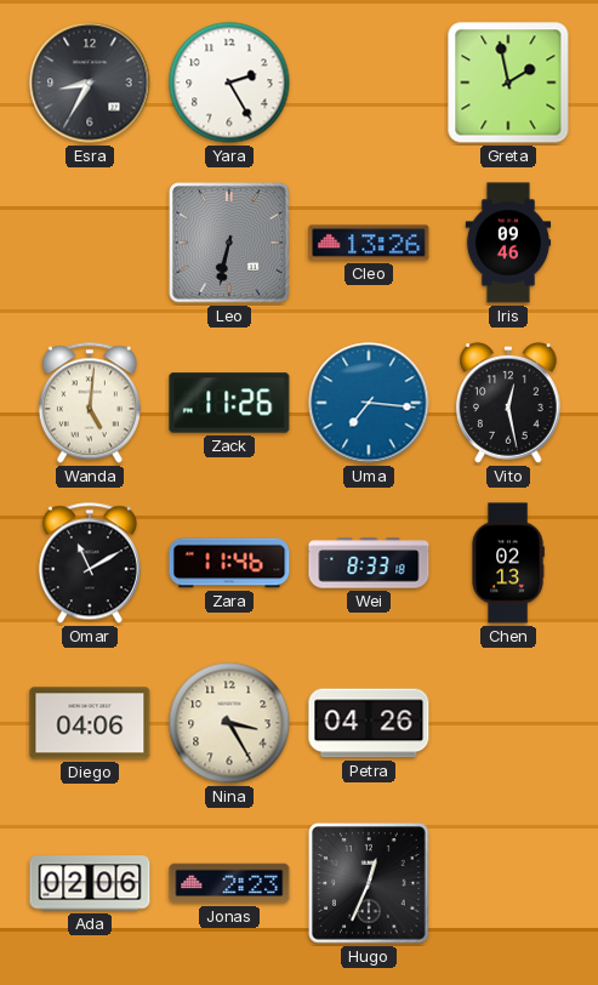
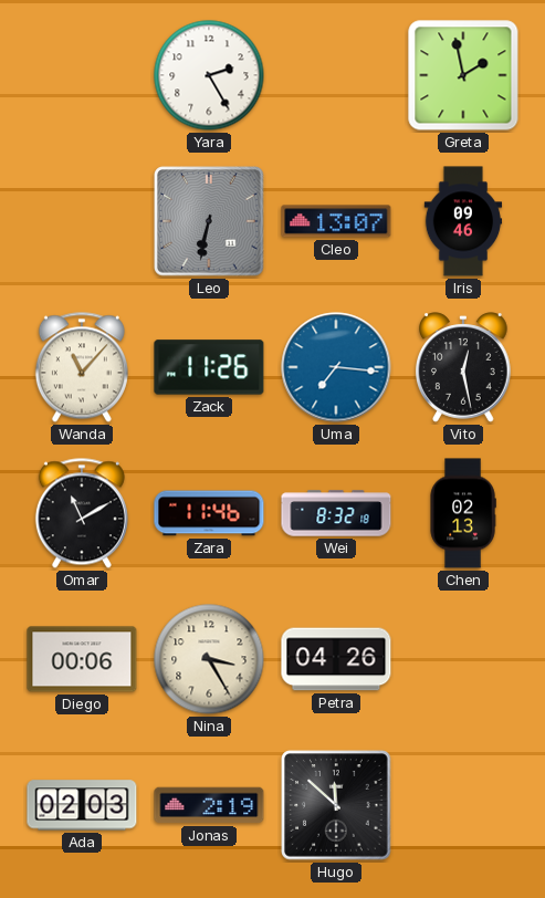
Esra: 8:35 -> none
Cleo: 13:26 -> 13:07
Wanda: 5:01 -> 11:07
Wei: 8:33 -> 8:32
Diego: 04:06 -> 00:06
Ada: 02:06 -> 02:03
Jonas: 2:23 -> 2:19
Hugo: 12:34 -> 11:52
